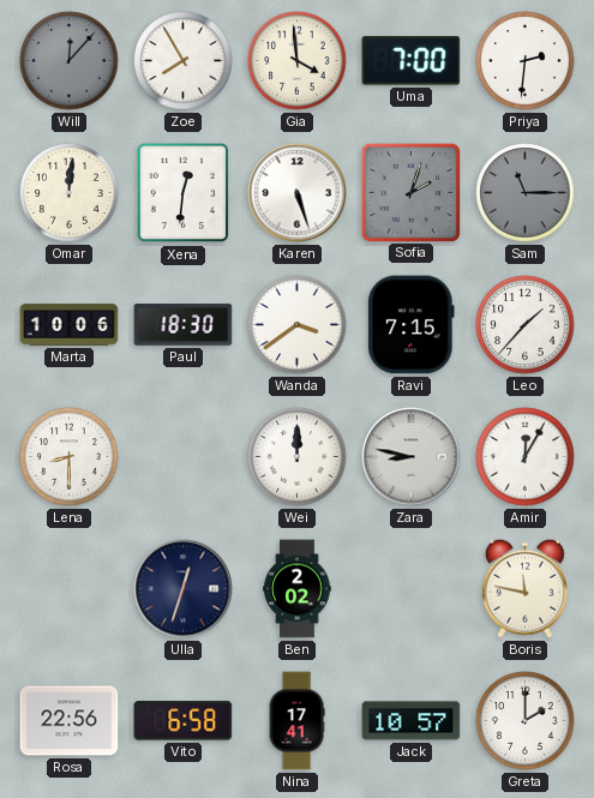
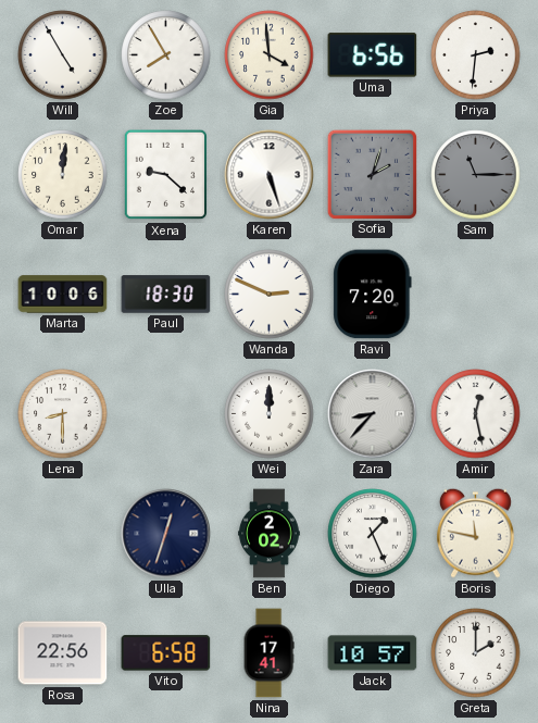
Will: 12:07 -> 4:55
Will dial: grey -> white
Uma: 7:00 -> 6:56
Xena: 12:31 -> 9:22
Wanda: 3:39 -> 2:49
Ravi: 7:15 -> 7:20
Leo: 1:37 -> none
Zara: 8:47 -> 8:37
Amir: 12:05 -> 12:28
Diego: none -> 1:26
